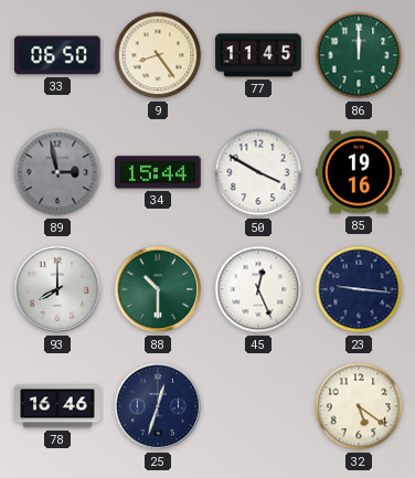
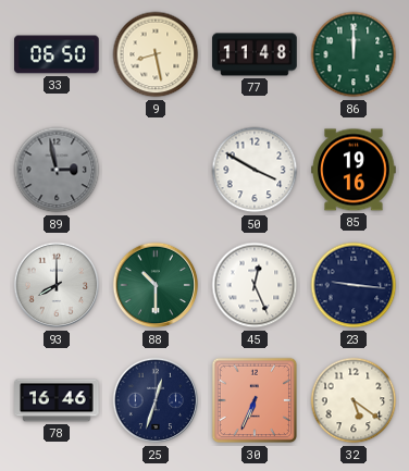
9: 8:24 -> 8:28
77: 11:45 -> 11:48
34: 15:44 -> none
30: none -> 6:34
